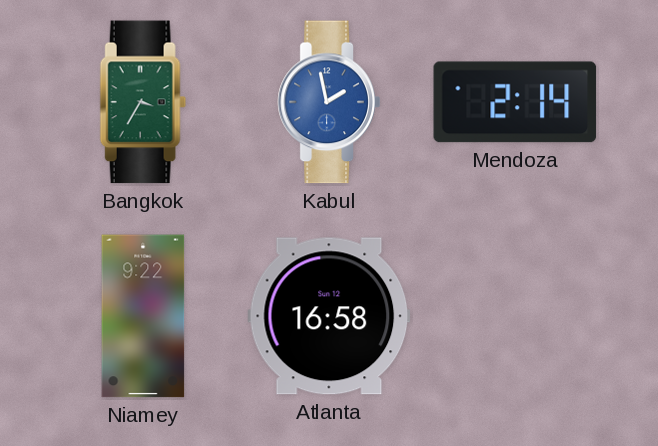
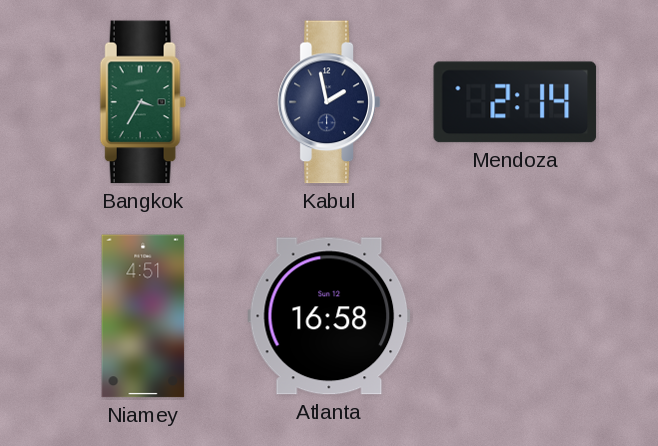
Kabul dial: blue -> navy
Niamey: 9:22 -> 4:51
